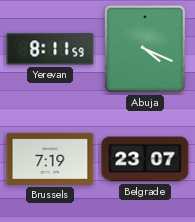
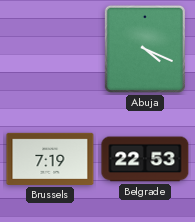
Yerevan: 8:11 -> none
Belgrade: 23:07 -> 22:53
